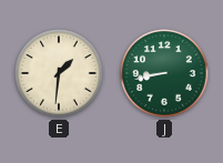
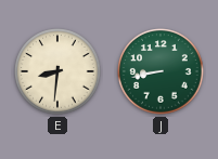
E: 1:31 -> 8:31
